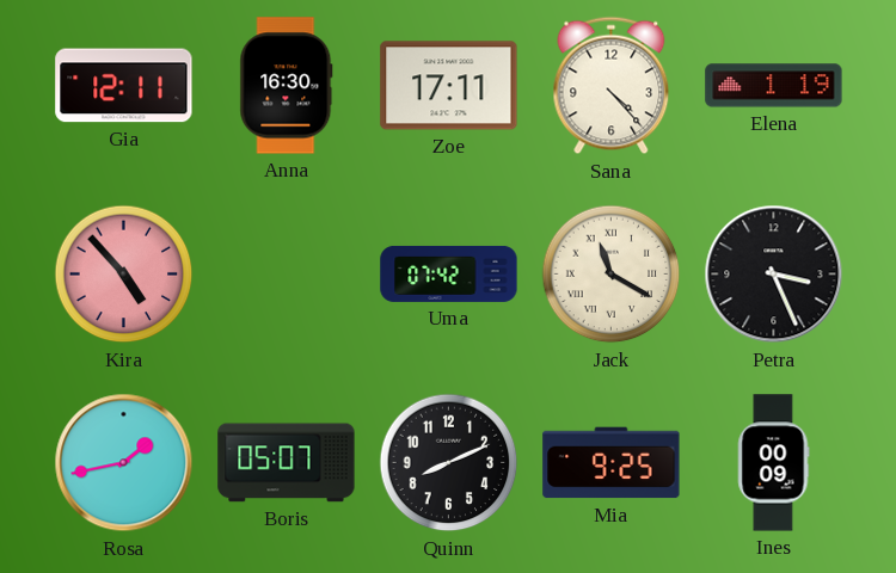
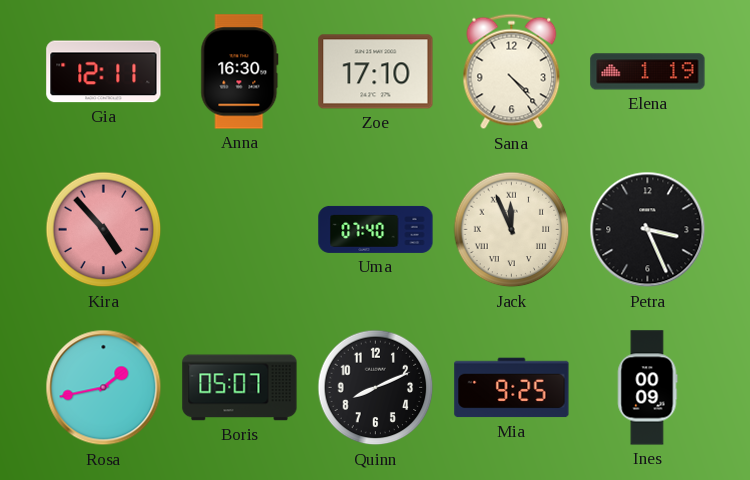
Zoe: 17:11 -> 17:10
Uma: 07:42 -> 07:40
Jack: 11:20 -> 11:56
